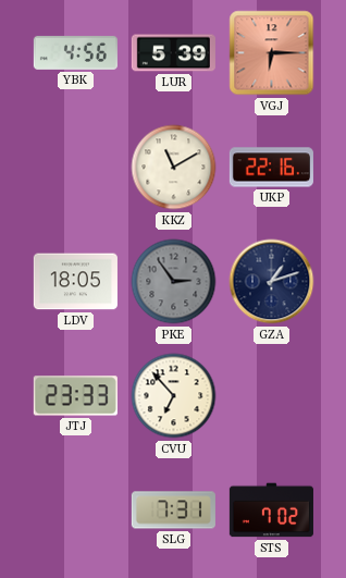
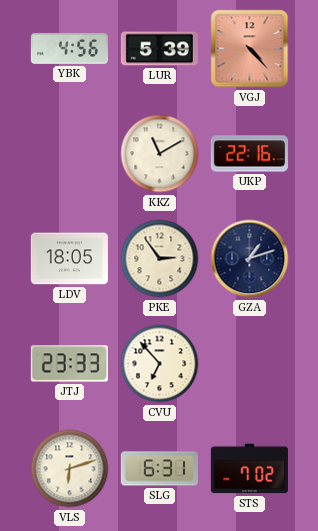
VGJ: 6:15 -> 4:23
PKE dial: grey -> cream
VLS: none -> 6:12
SLG: 7:31 -> 6:31
